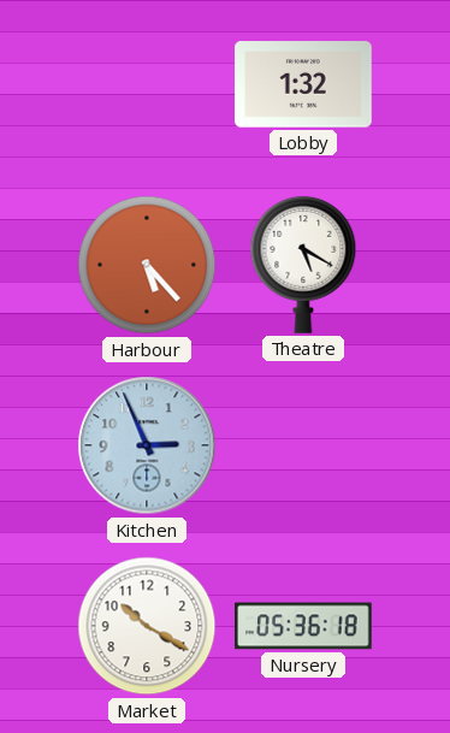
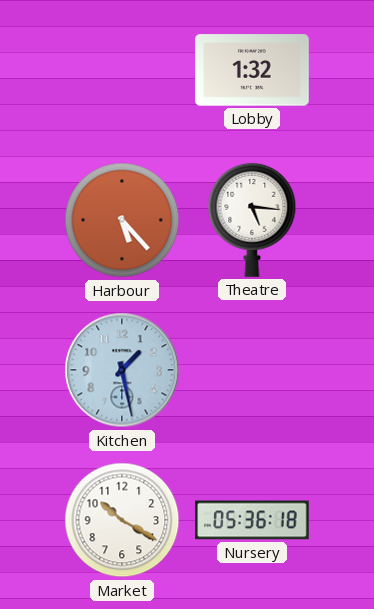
Theatre: 5:20 -> 5:16
Kitchen: 2:56 -> 1:28
